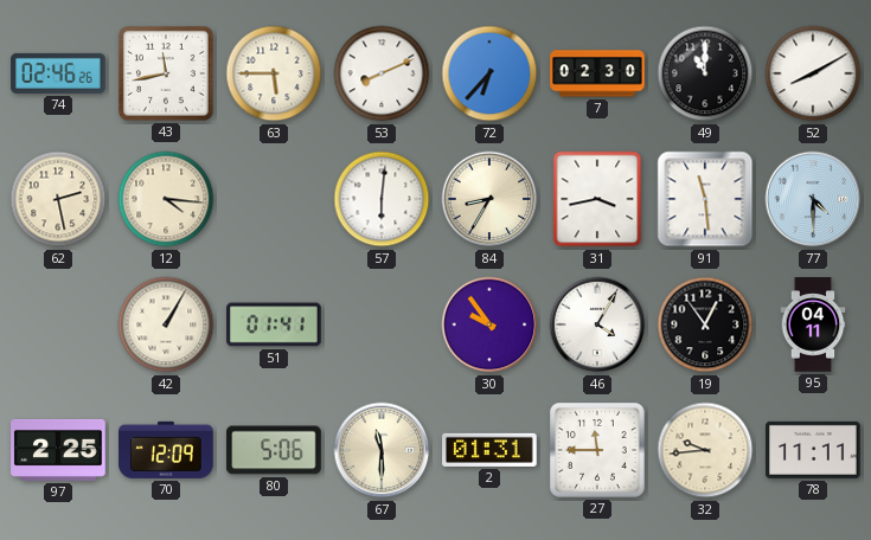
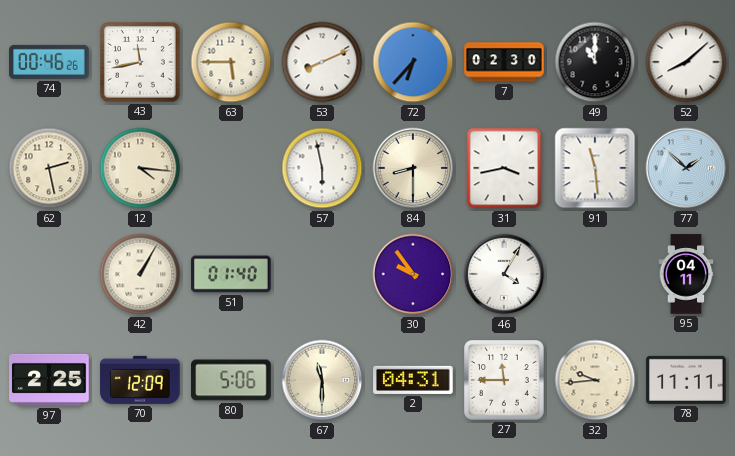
74: 02:46 -> 00:46
52: 8:10 -> 8:08
57: 6:01 -> 5:58
84: 8:35 -> 8:30
77: 4:30 -> 1:52
51: 01:41 -> 01:40
19: 12:54 -> none
2: 01:31 -> 04:31
